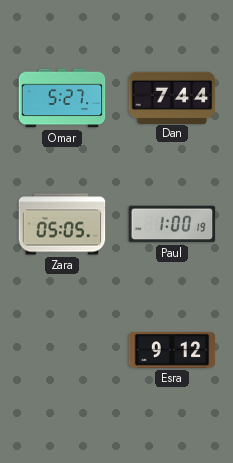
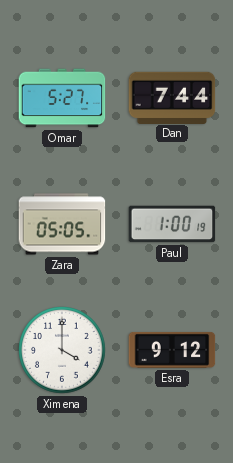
Ximena: none -> 4:00
